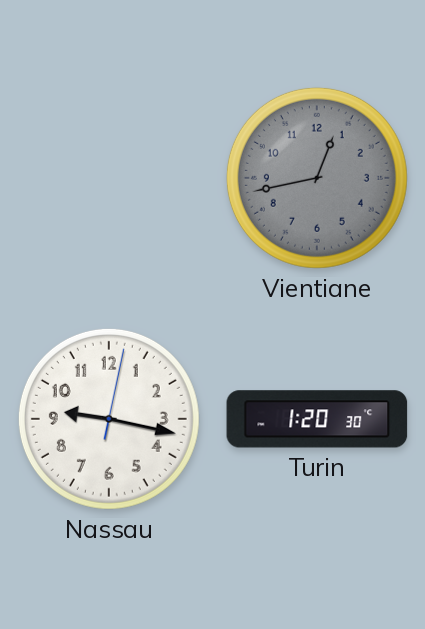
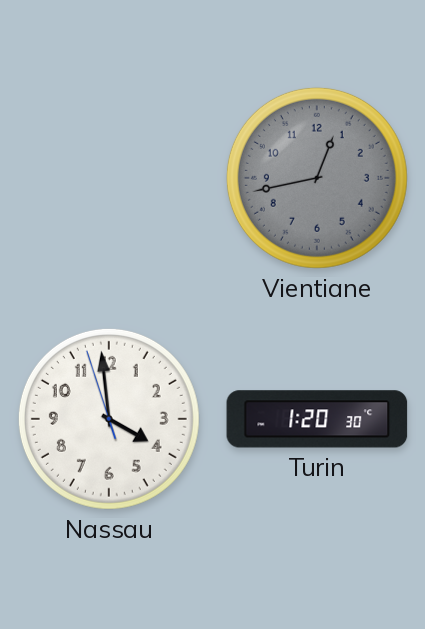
Nassau: 9:17 -> 3:58
